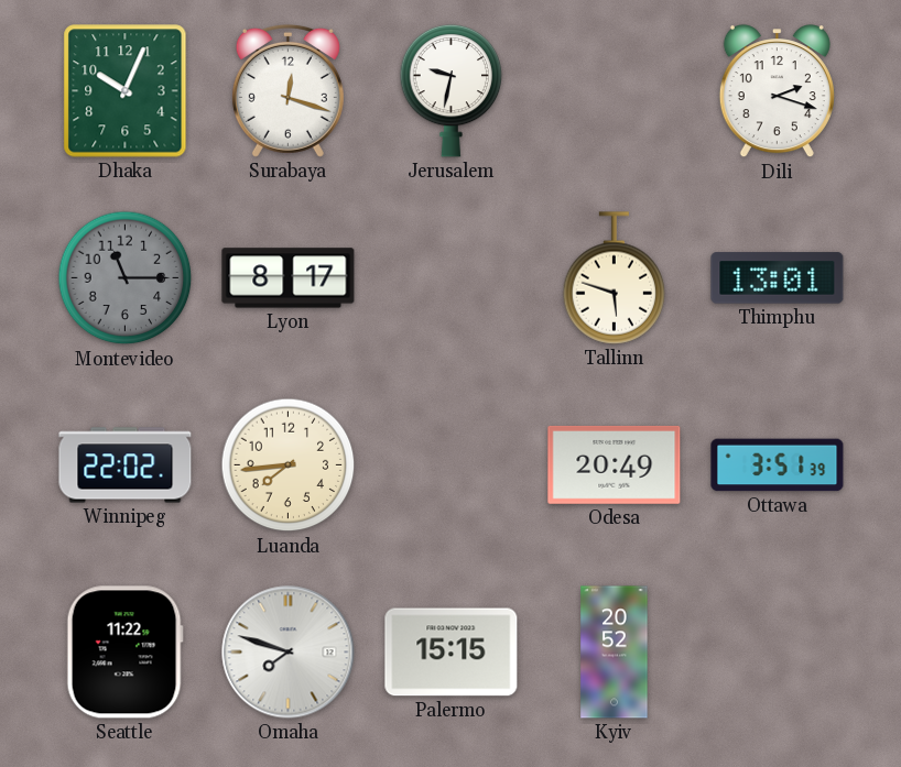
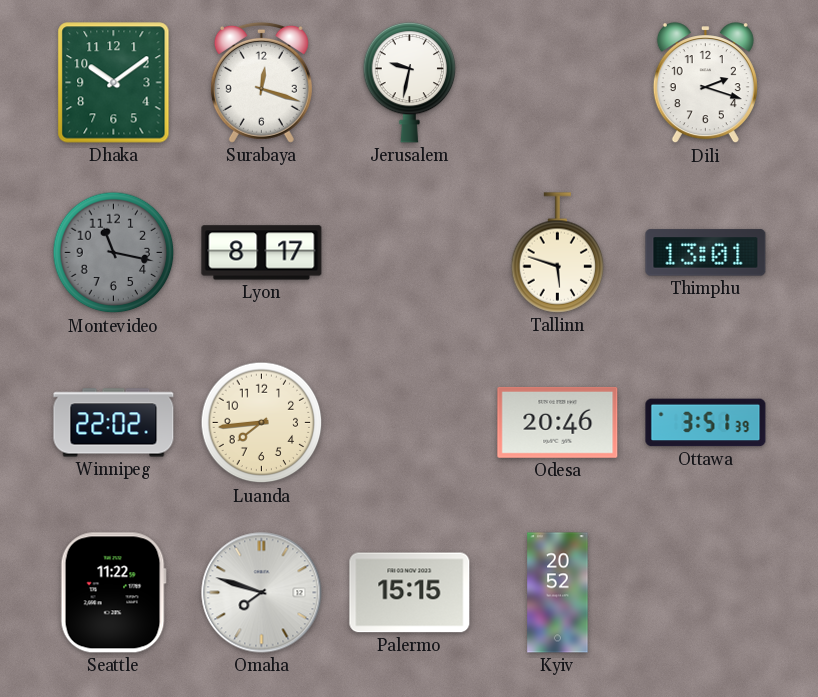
Dhaka: 10:04 -> 10:09
Montevideo: 11:15 -> 11:17
Odesa: 20:49 -> 20:46
